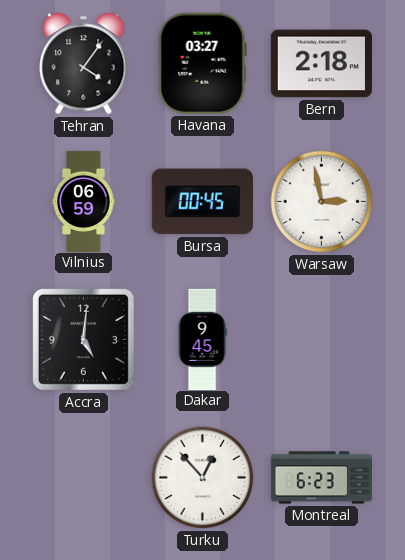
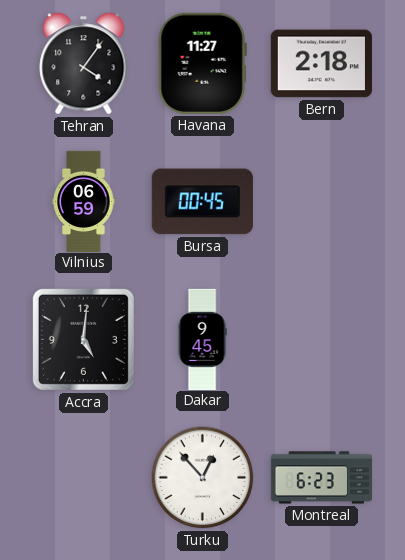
Havana: 03:27 -> 11:27
Warsaw: 2:58 -> none
